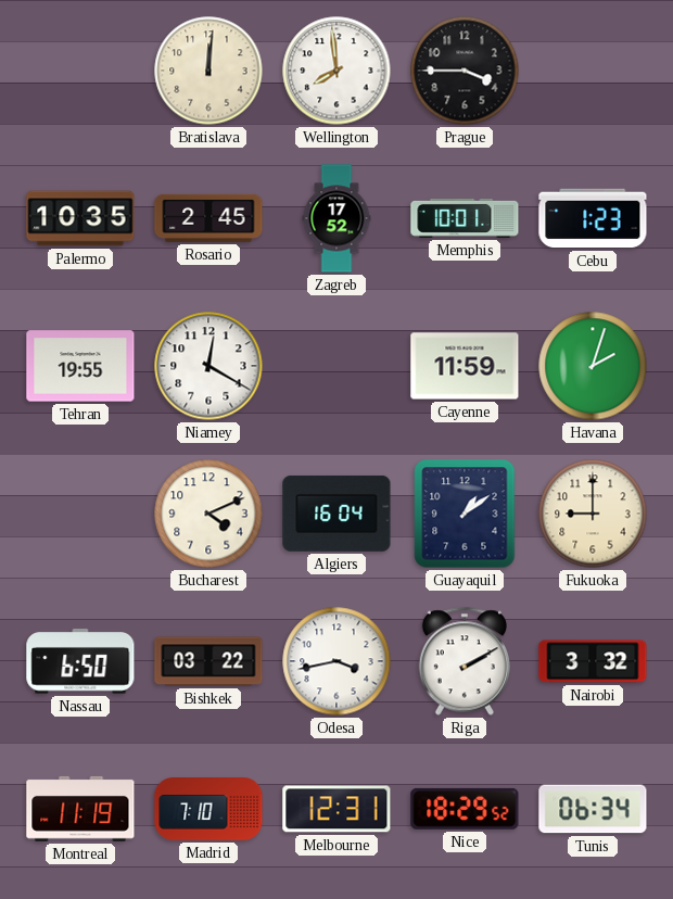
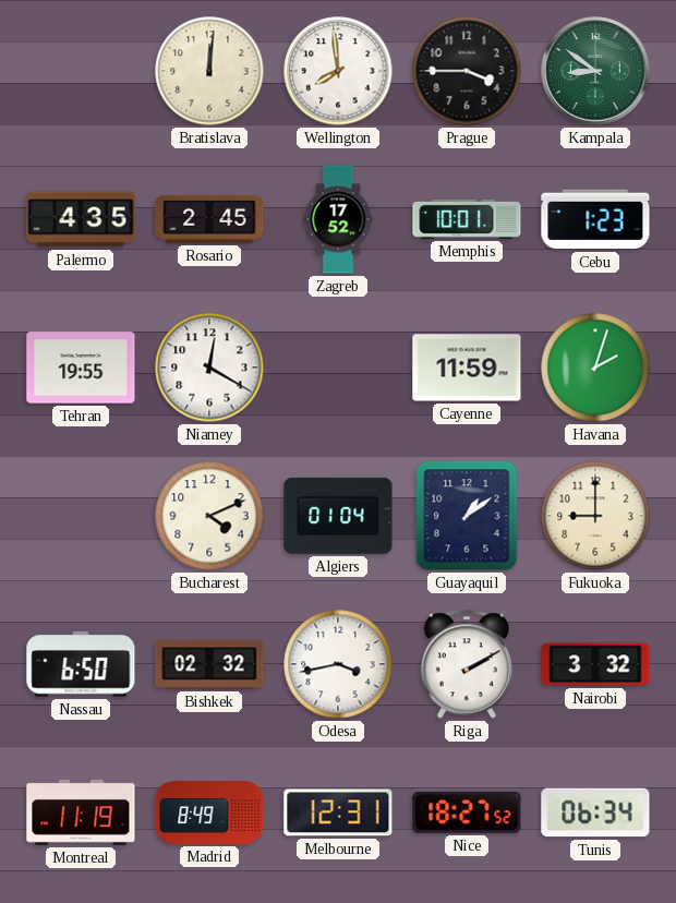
Kampala: none -> 8:51
Palermo: 10:35 -> 4:35
Algiers: 16:04 -> 01:04
Bishkek: 03:22 -> 02:32
Madrid: 7:10 -> 8:49
Nice: 18:29 -> 18:27
